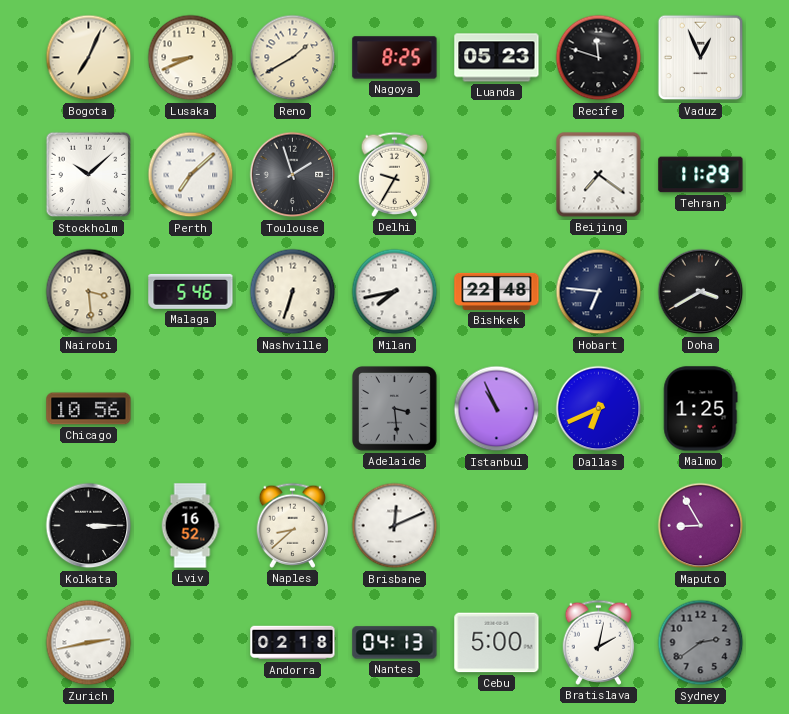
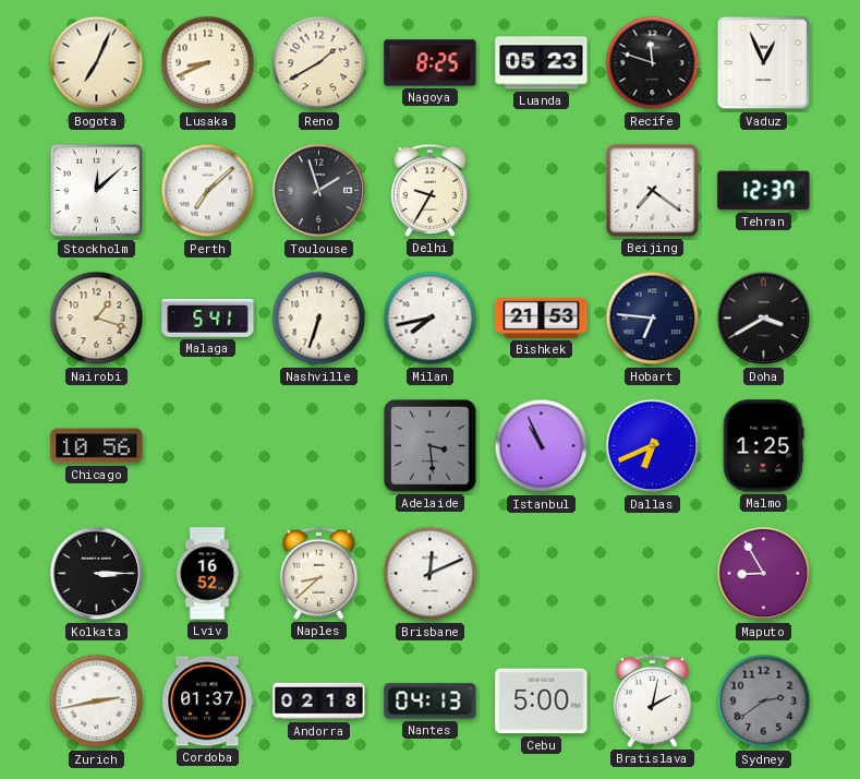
Stockholm: 10:08 -> 12:08
Tehran: 11:29 -> 12:37
Nairobi: 3:29 -> 1:18
Malaga: 5:46 -> 5:41
Bishkek: 22:48 -> 21:53
Cordoba: none -> 01:37
